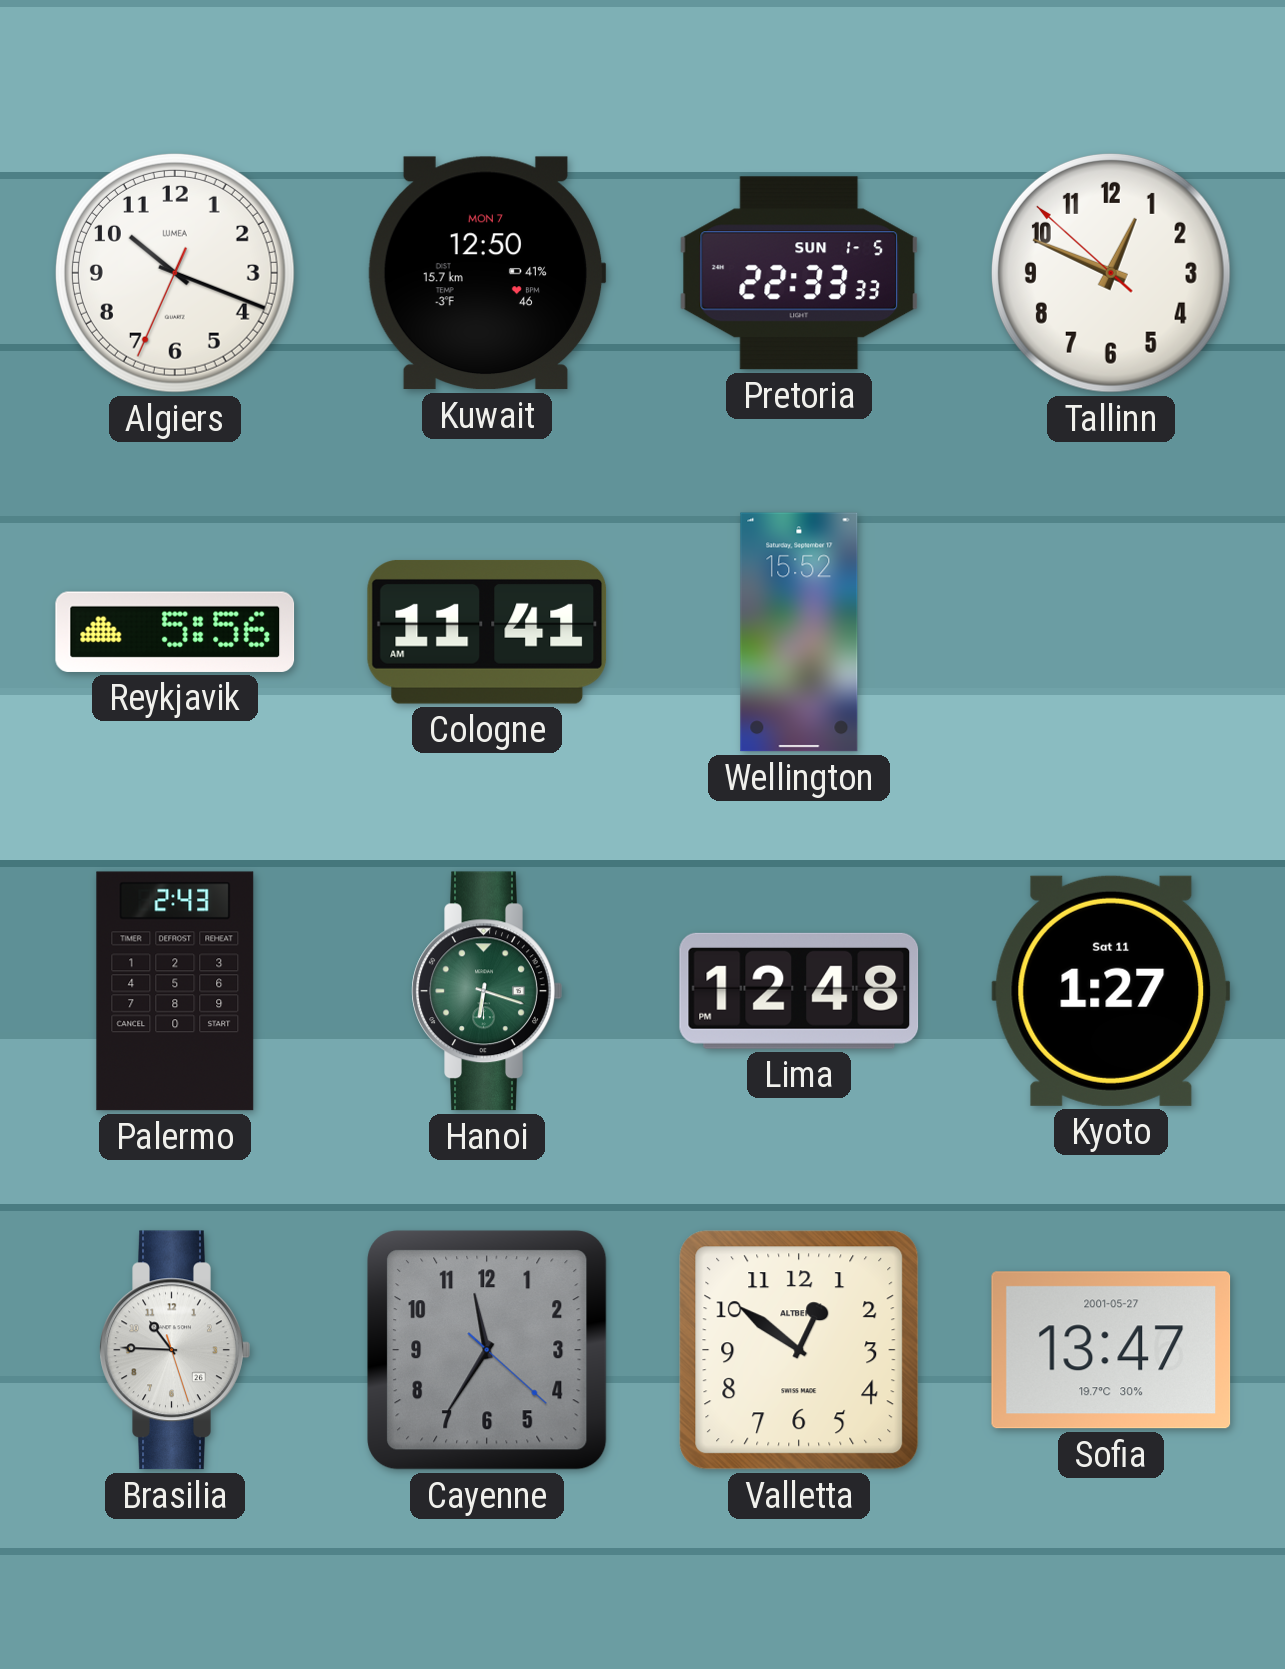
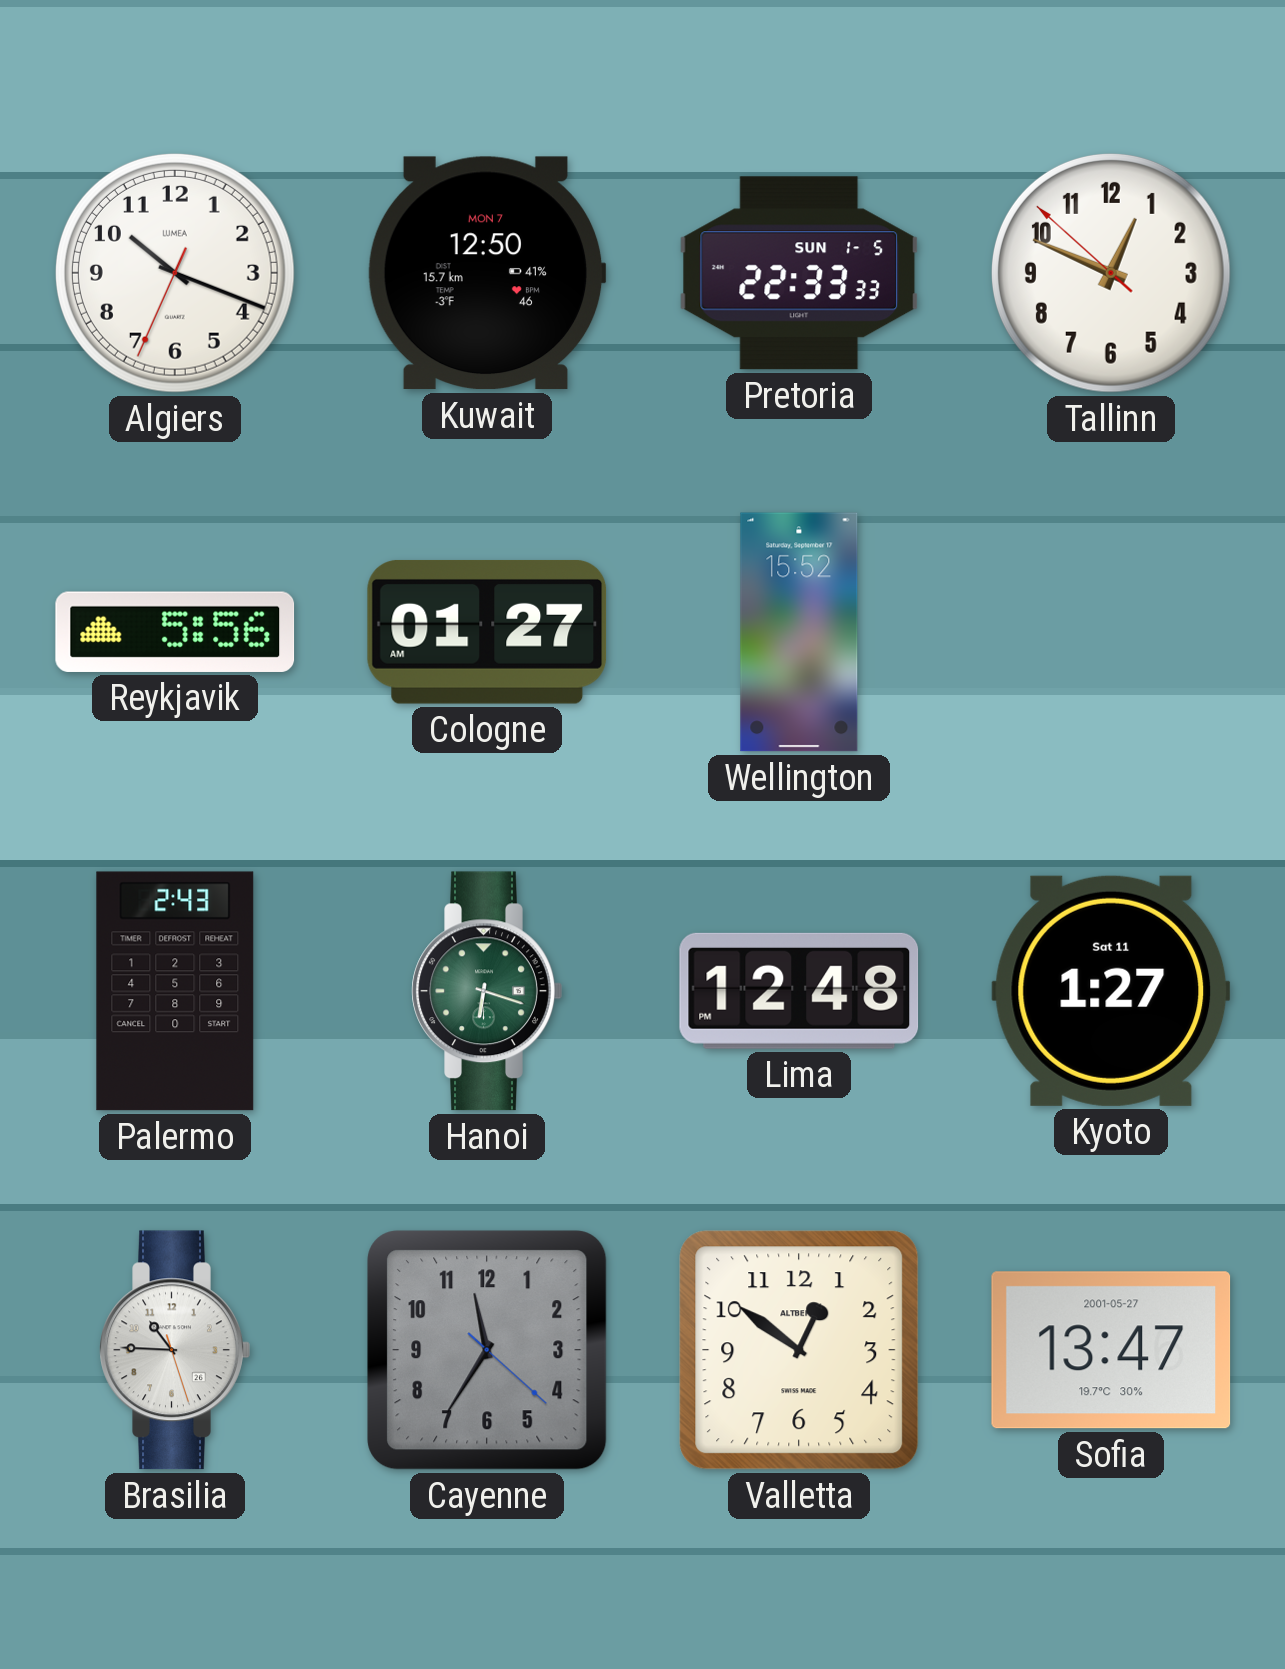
Cologne: 11:41 -> 01:27
